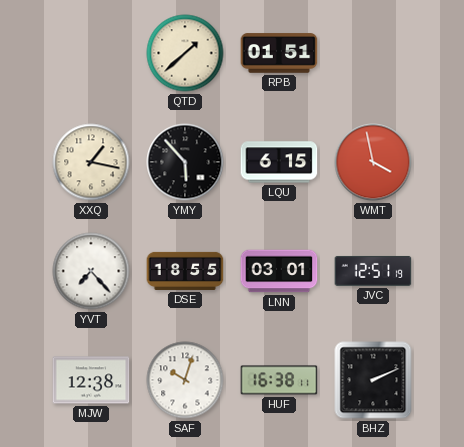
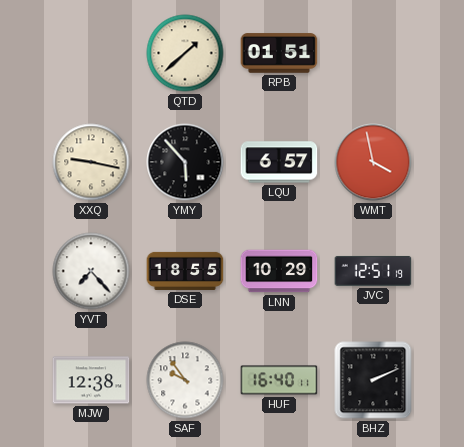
XXQ: 1:17 -> 9:17
LQU: 6:15 -> 6:57
LNN: 03:01 -> 10:29
SAF: 10:03 -> 9:54
HUF: 16:38 -> 16:40
